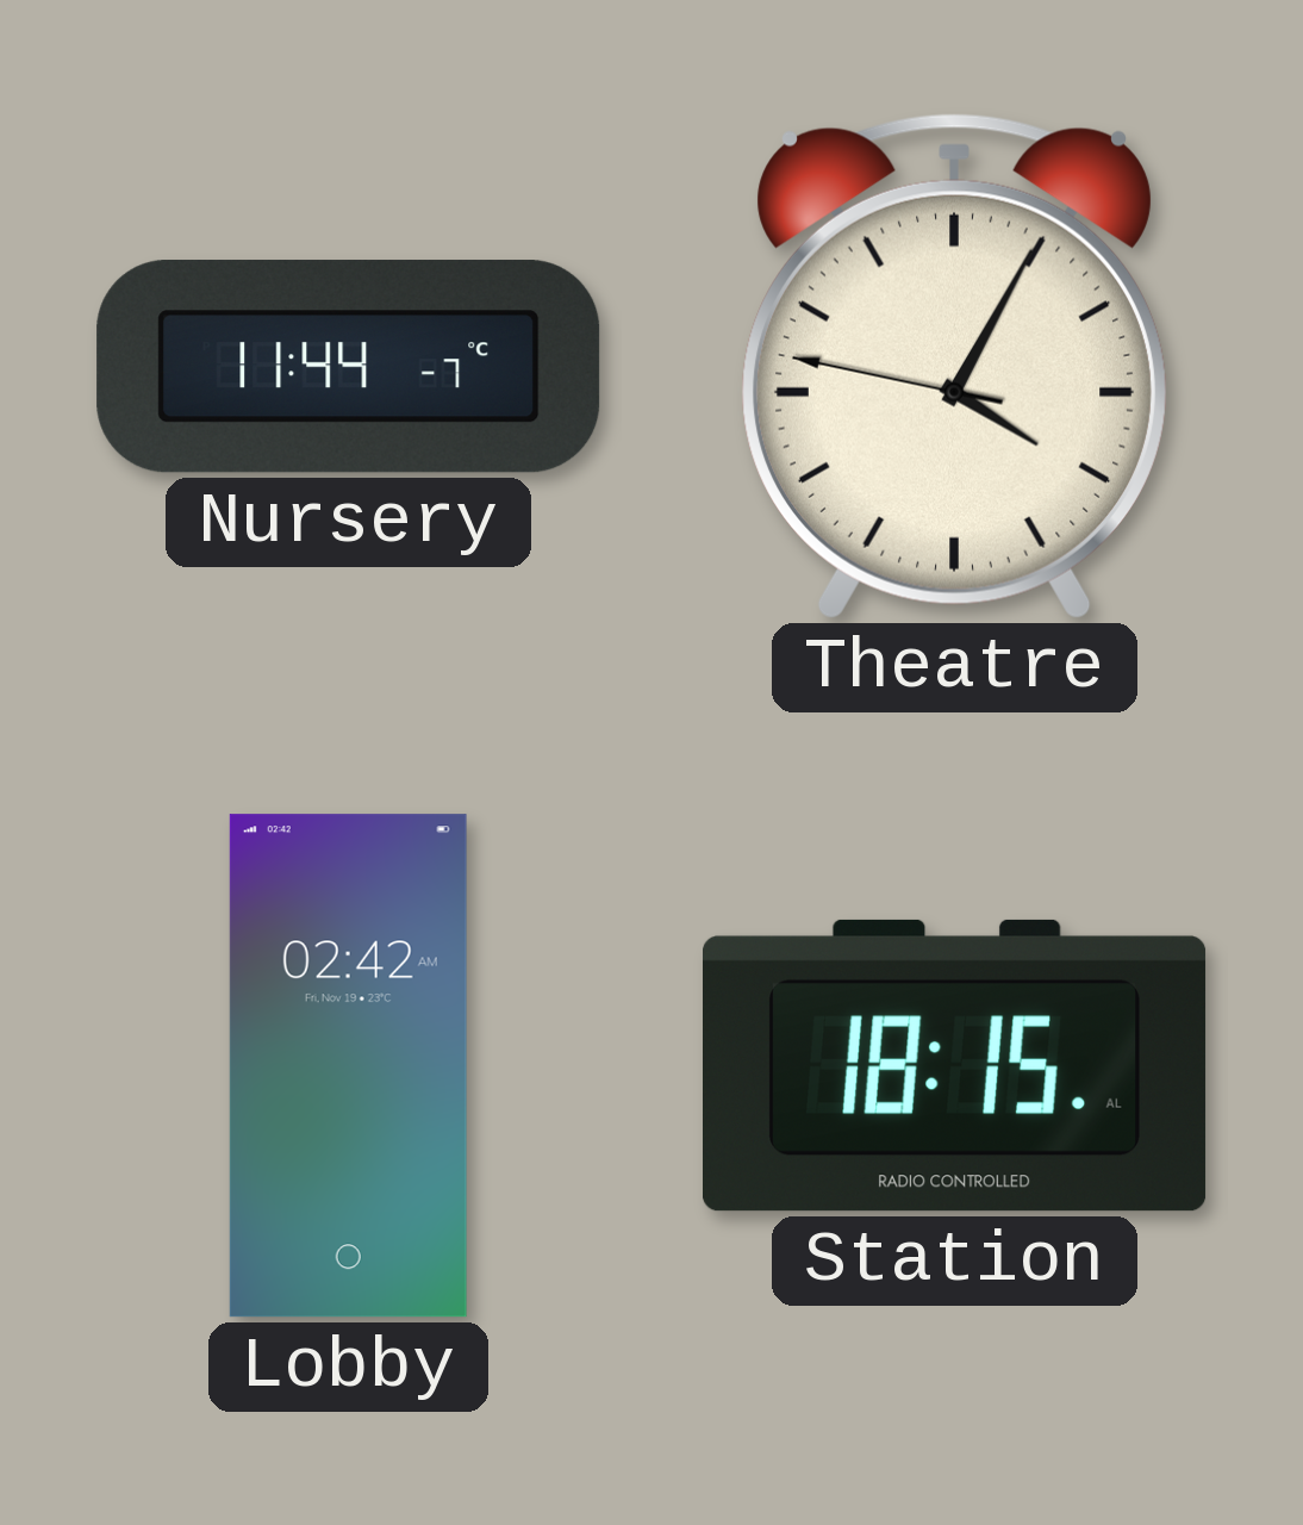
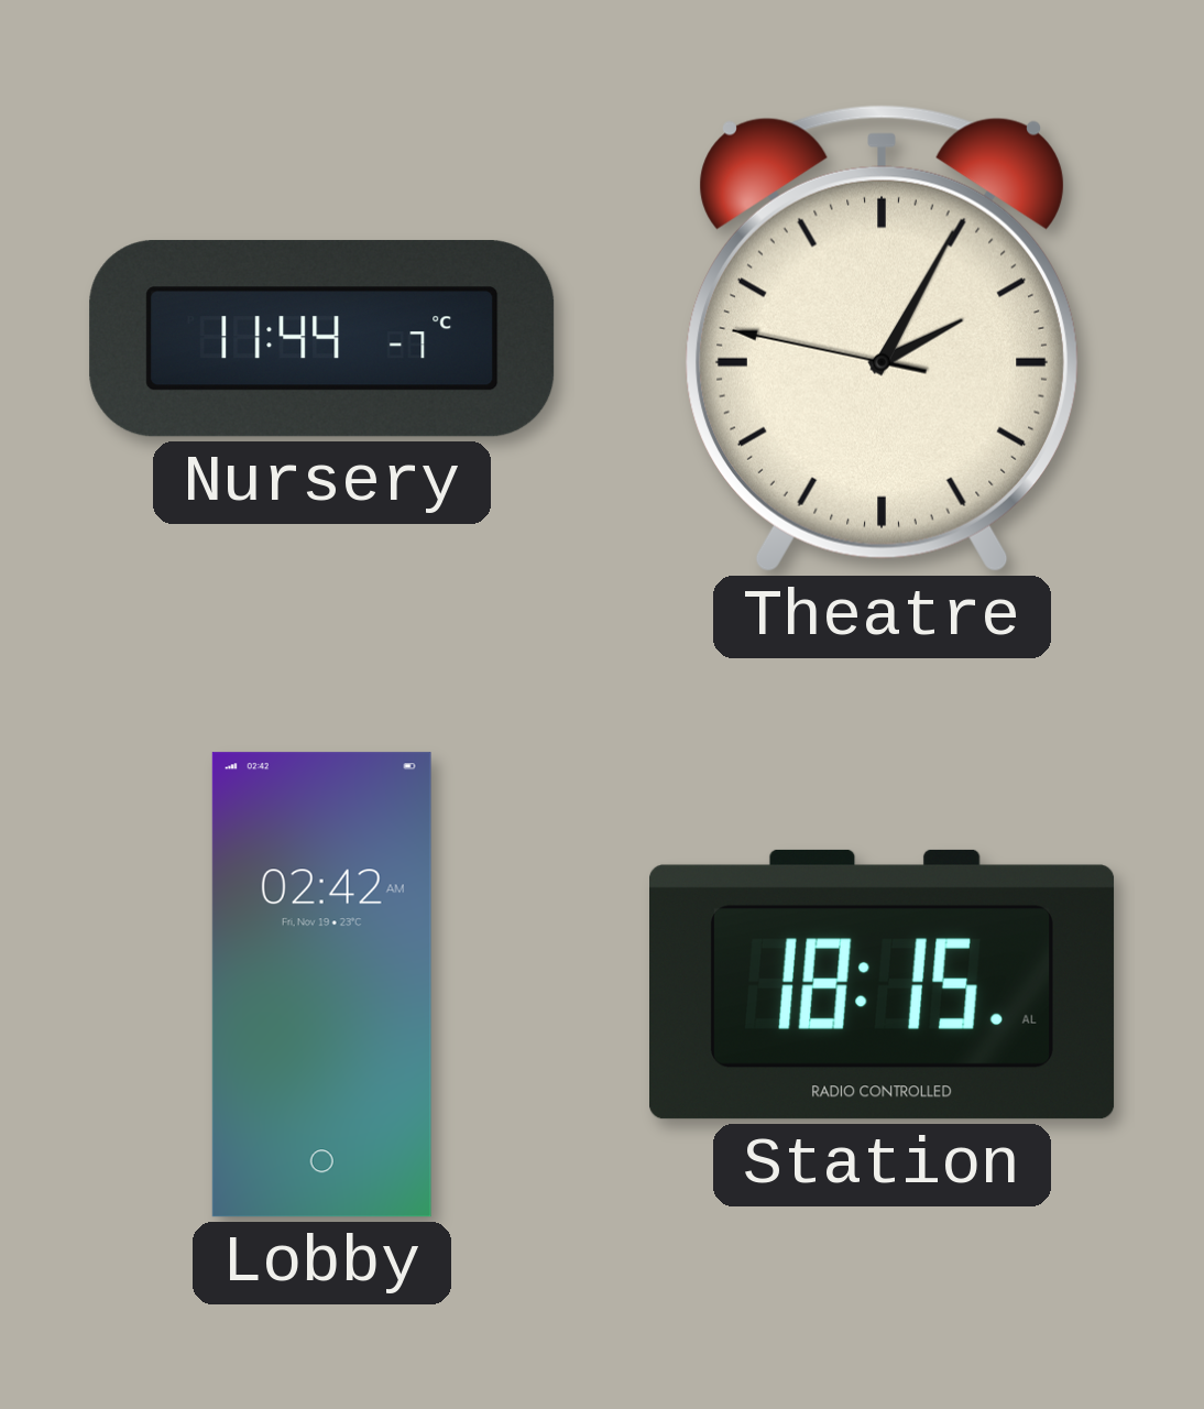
Theatre: 4:04 -> 2:04
